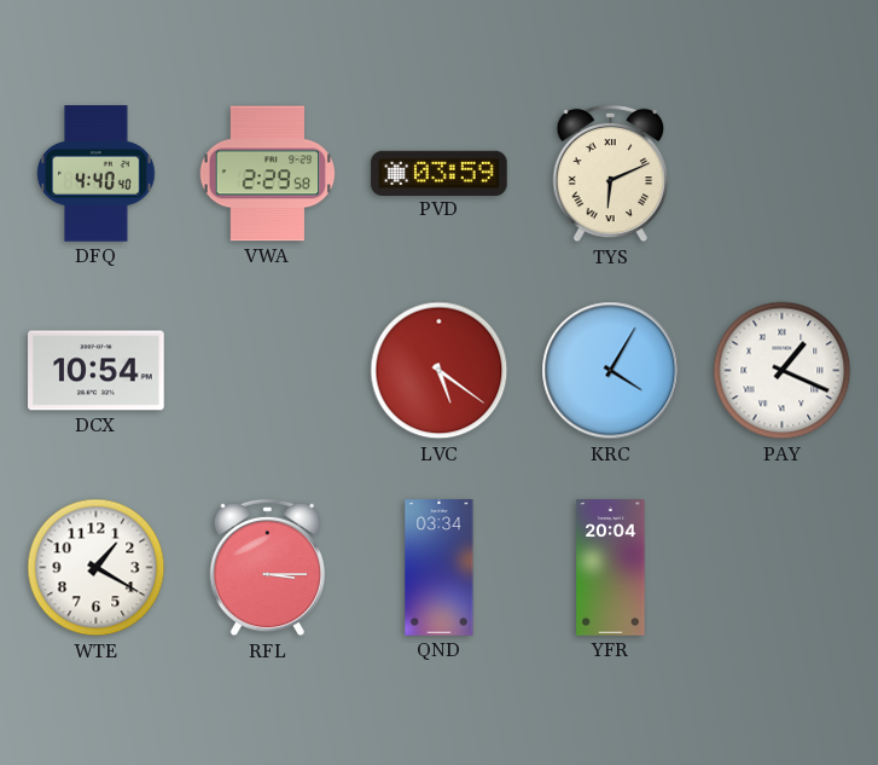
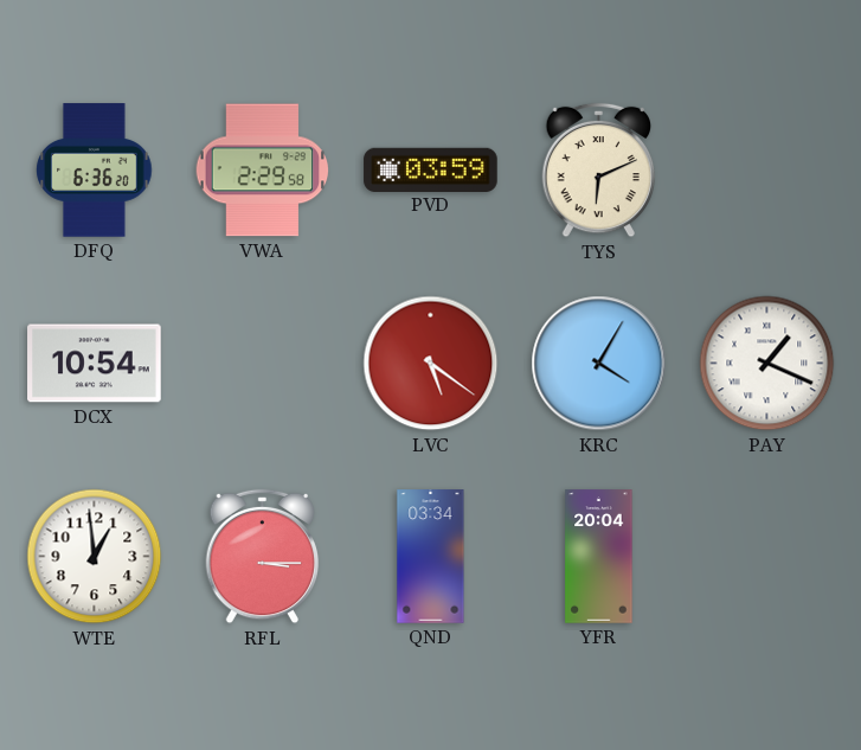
DFQ: 4:40 -> 6:36
WTE: 1:20 -> 12:59
